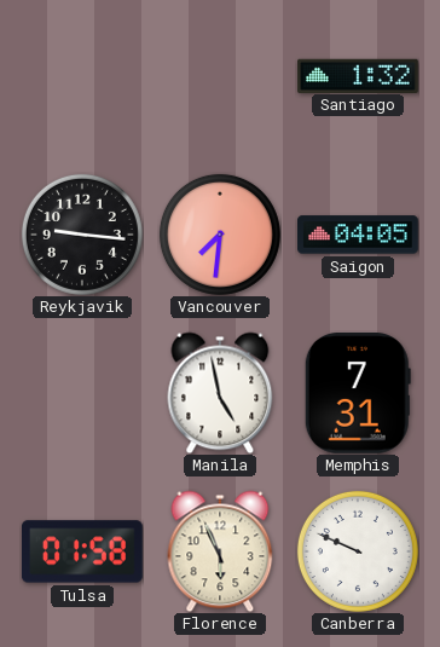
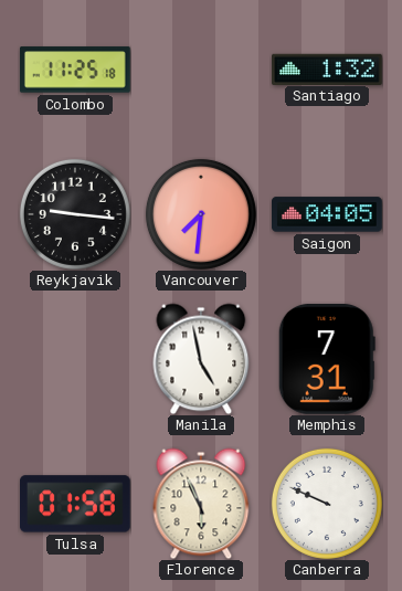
Colombo: none -> 11:25
